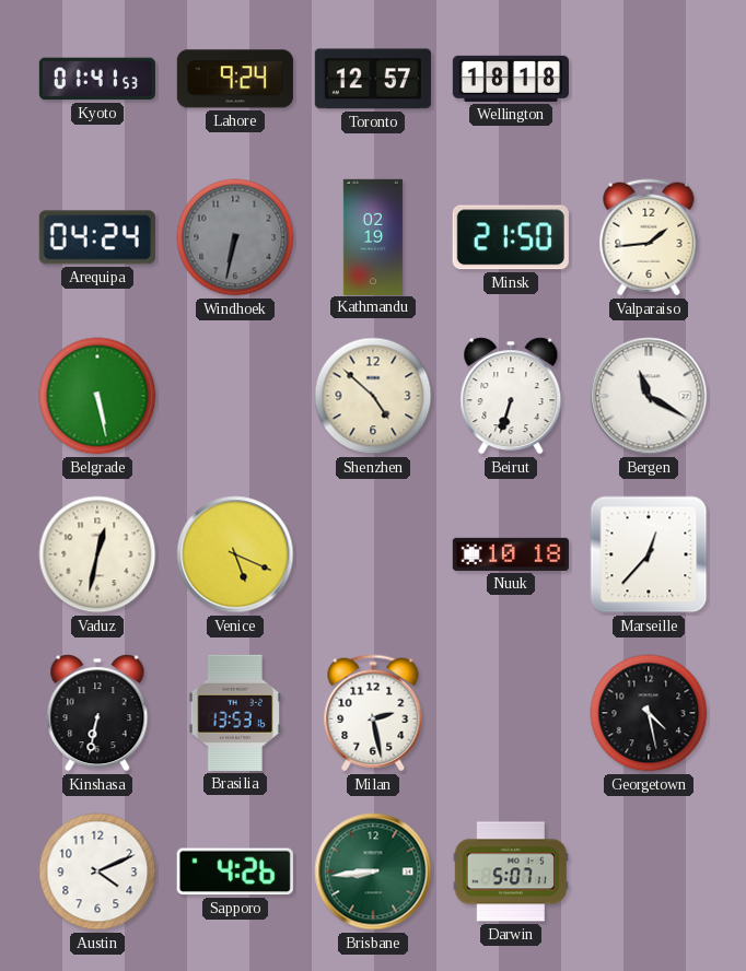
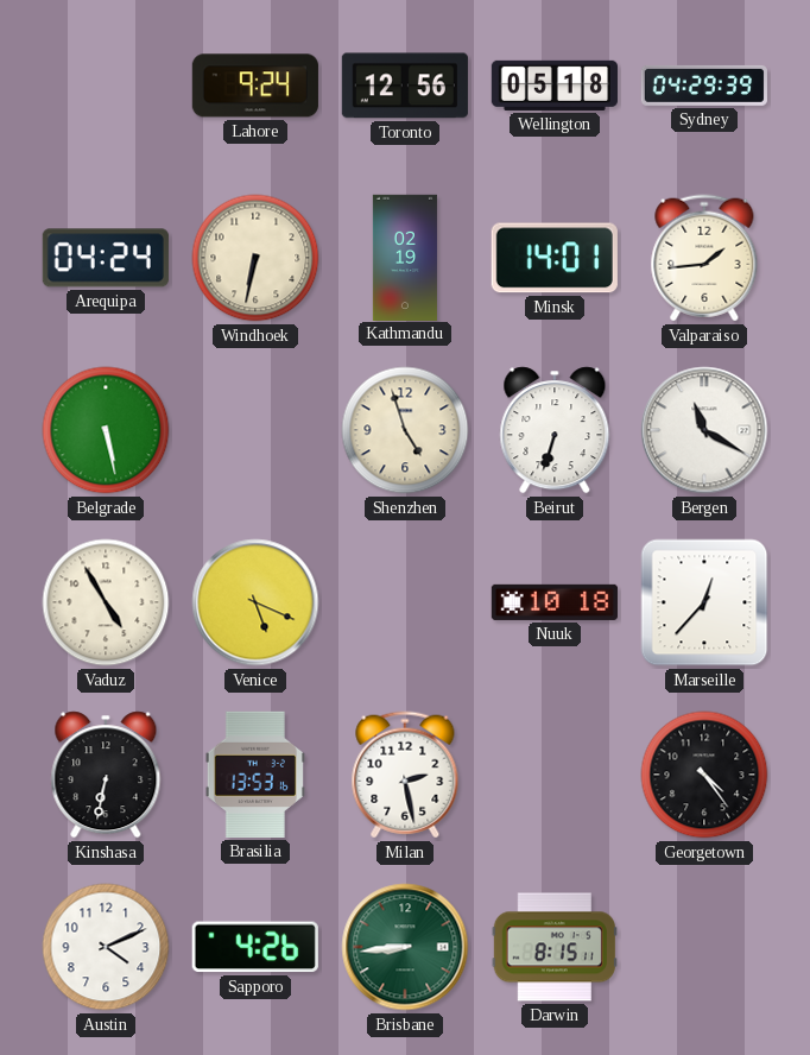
Kyoto: 01:41 -> none
Toronto: 12:57 -> 12:56
Wellington: 18:18 -> 05:18
Sydney: none -> 04:29
Windhoek dial: grey -> cream
Minsk: 21:50 -> 14:01
Shenzhen: 4:52 -> 4:57
Vaduz: 12:32 -> 4:55
Georgetown: 4:28 -> 4:24
Darwin: 5:07 -> 8:15
